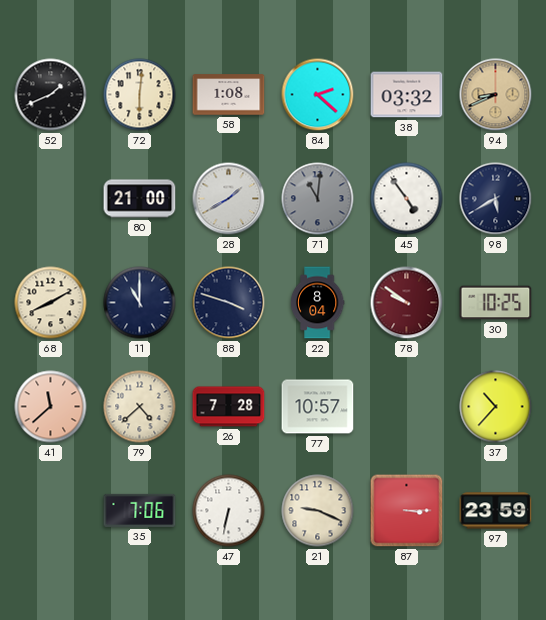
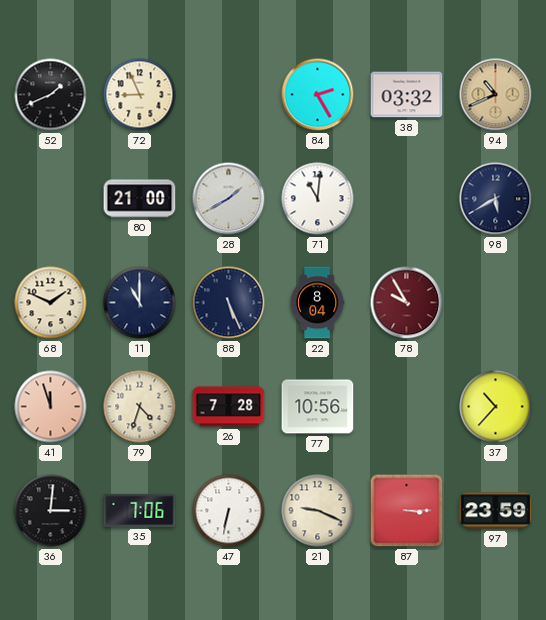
72: 6:01 -> 8:56
58: 1:08 -> none
84: 2:22 -> 2:25
94: 8:41 -> 10:41
71 dial: grey -> white
45: 4:54 -> none
68: 8:10 -> 1:49
88: 3:48 -> 5:26
78: 9:51 -> 9:55
30: 10:25 -> none
41: 11:38 -> 11:57
79: 4:38 -> 4:33
77: 10:57 -> 10:56
36: none -> 3:01
